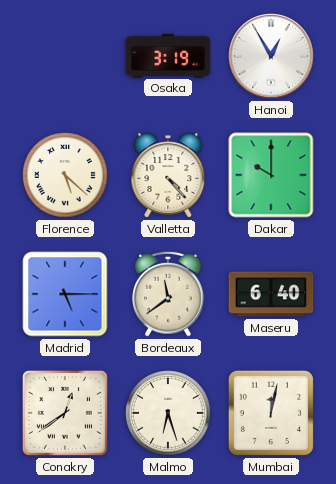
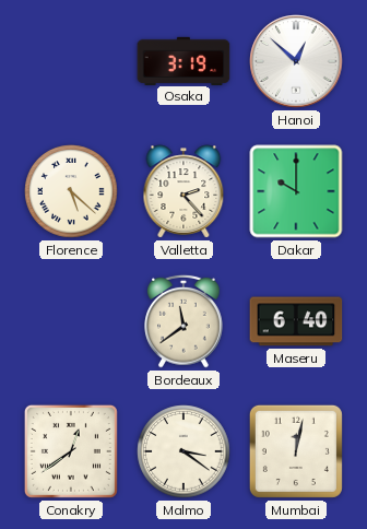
Hanoi: 12:55 -> 12:52
Valletta: 4:23 -> 2:23
Madrid: 5:15 -> none
Malmo: 6:27 -> 3:21
